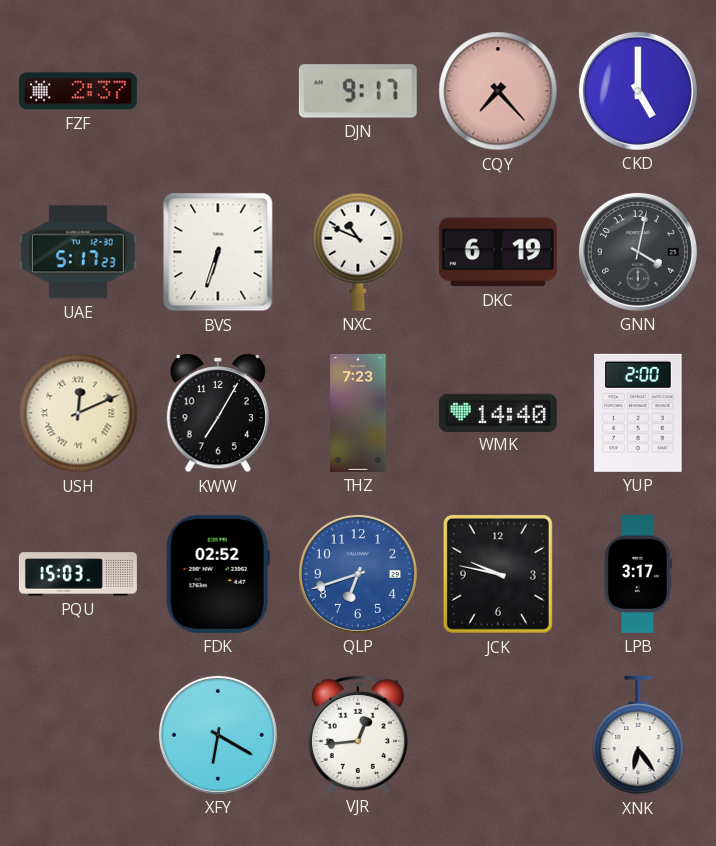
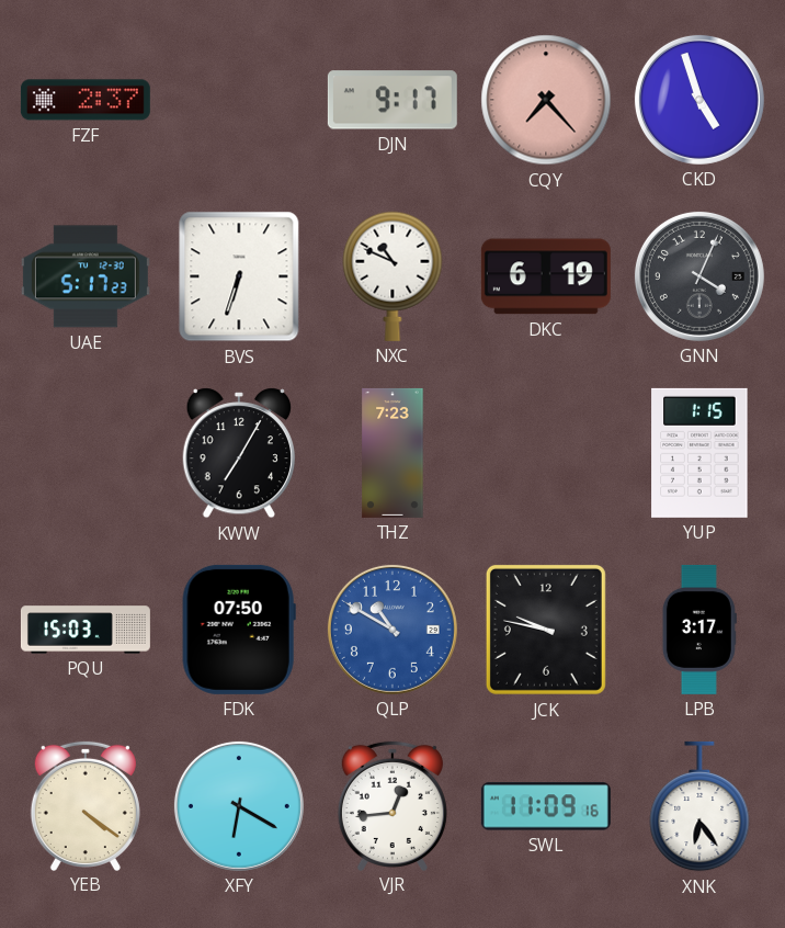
CKD: 5:00 -> 4:57
GNN: 4:02 -> 4:04
USH: 12:11 -> none
WMK: 14:40 -> none
YUP: 2:00 -> 1:15
FDK: 02:52 -> 07:50
QLP: 6:42 -> 10:50
YEB: none -> 4:21
SWL: none -> 11:09
